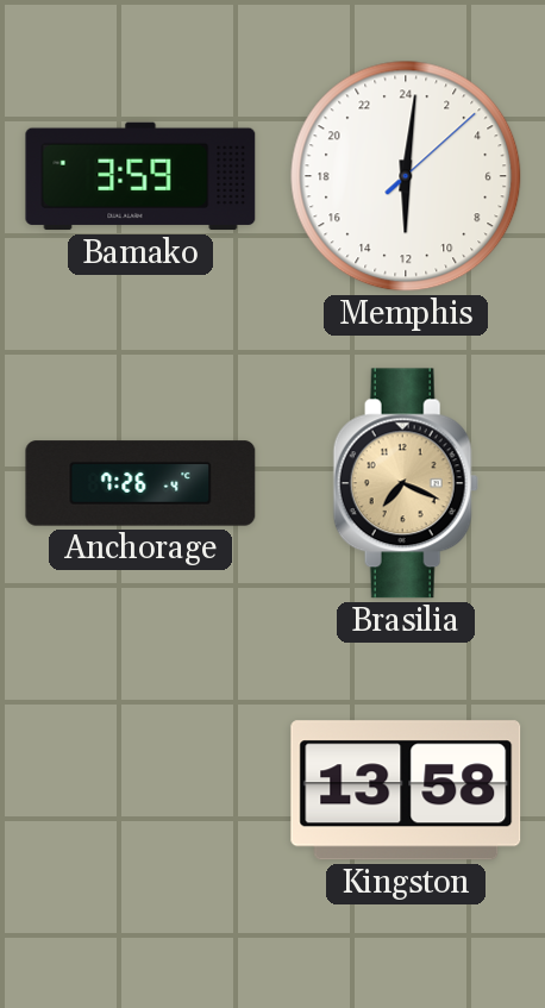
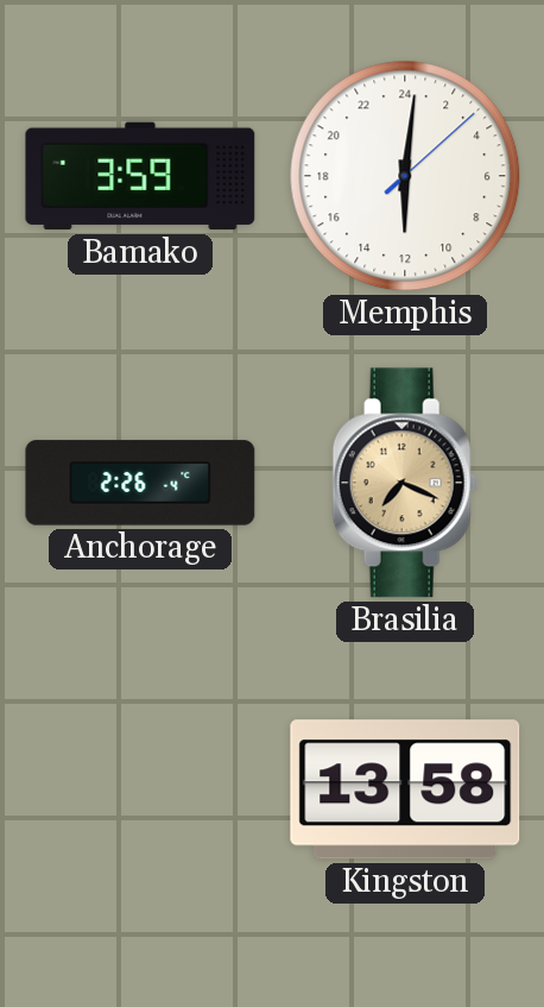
Anchorage: 7:26 -> 2:26
